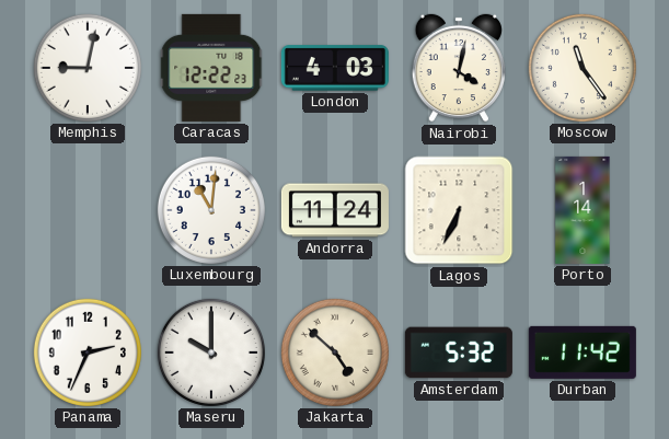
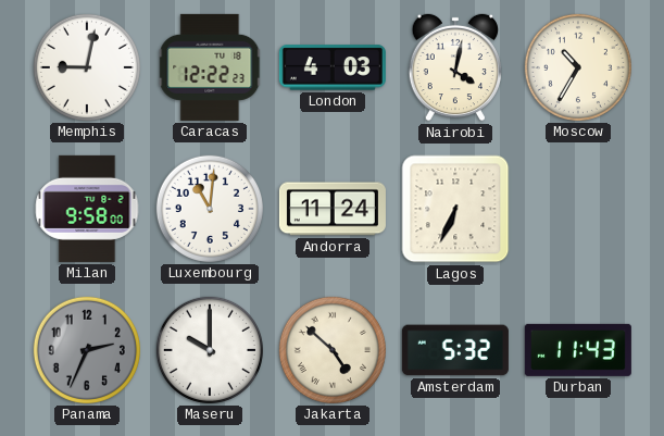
Moscow: 11:24 -> 10:35
Milan: none -> 9:58
Porto: 1:14 -> none
Panama dial: white -> grey
Durban: 11:42 -> 11:43
